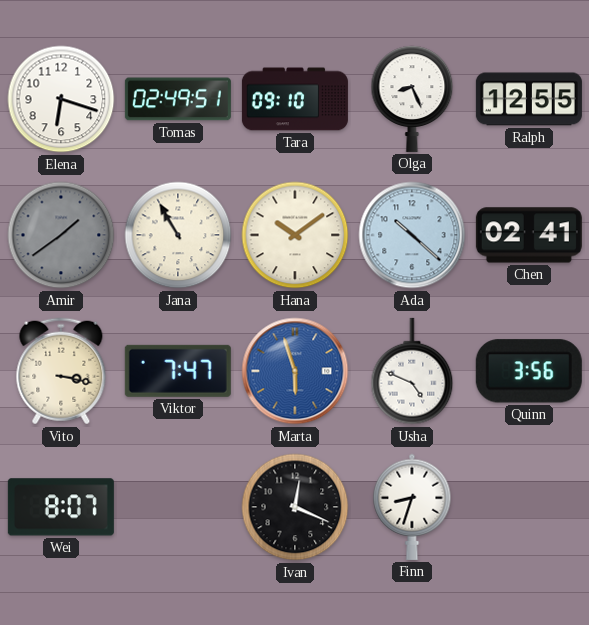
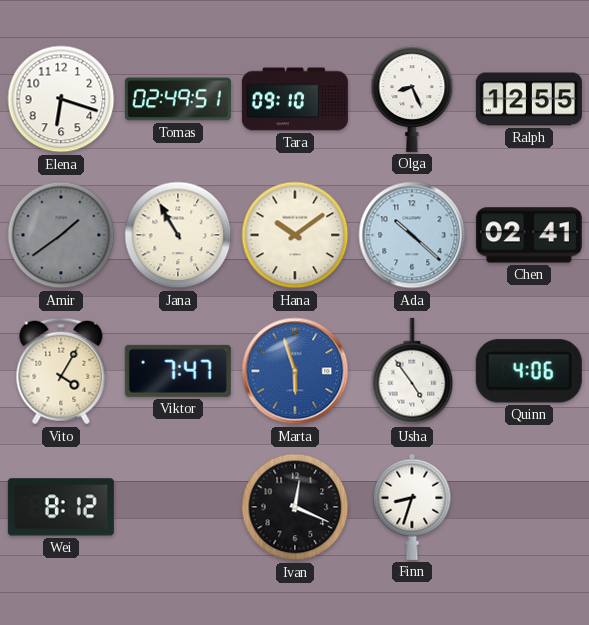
Vito: 3:17 -> 4:05
Usha: 4:49 -> 4:54
Quinn: 3:56 -> 4:06
Wei: 8:07 -> 8:12
